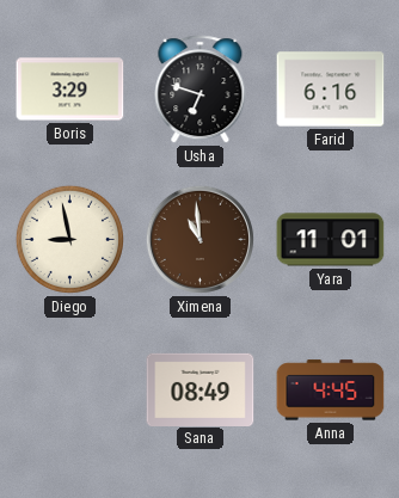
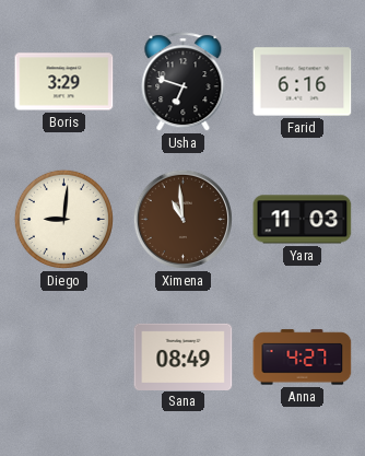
Diego: 8:58 -> 9:01
Yara: 11:01 -> 11:03
Anna: 4:45 -> 4:27
